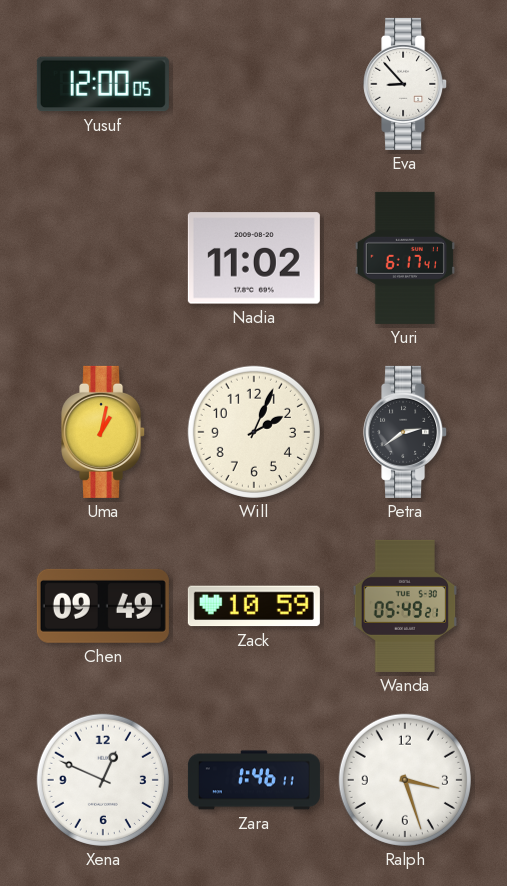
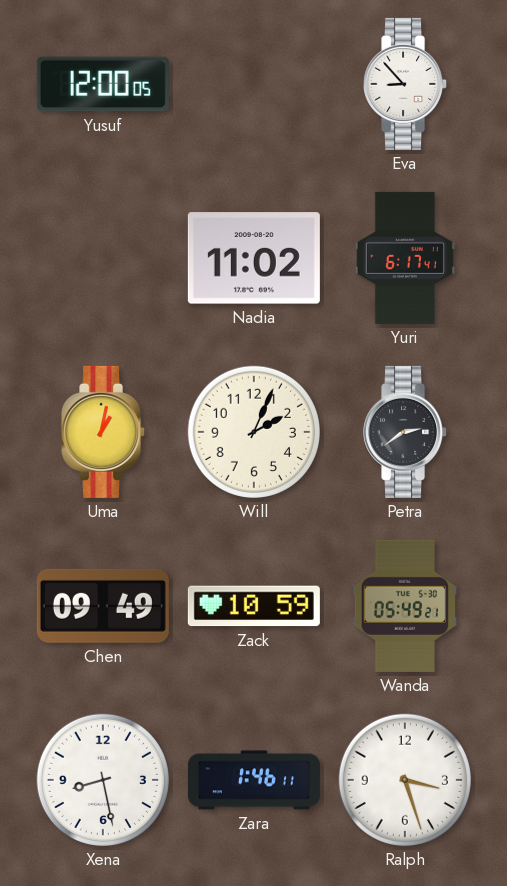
Xena: 12:49 -> 8:28
